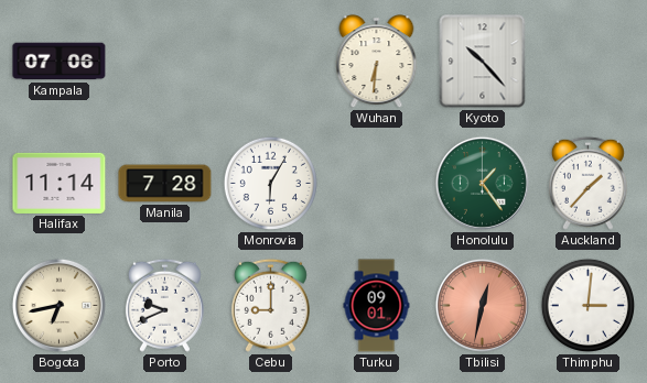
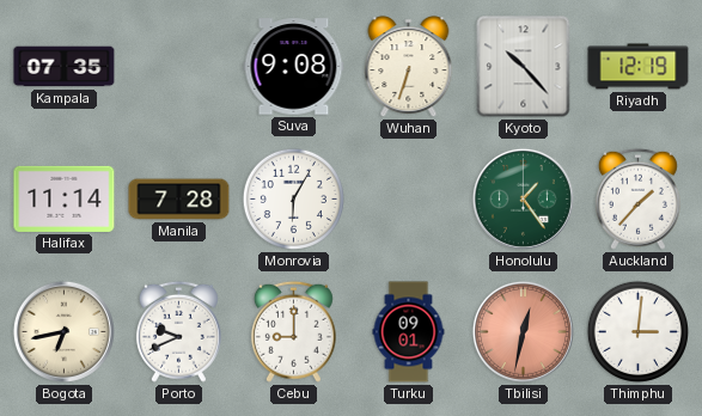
Kampala: 07:06 -> 07:35
Suva: none -> 9:08
Wuhan: 6:31 -> 6:33
Riyadh: none -> 12:19
